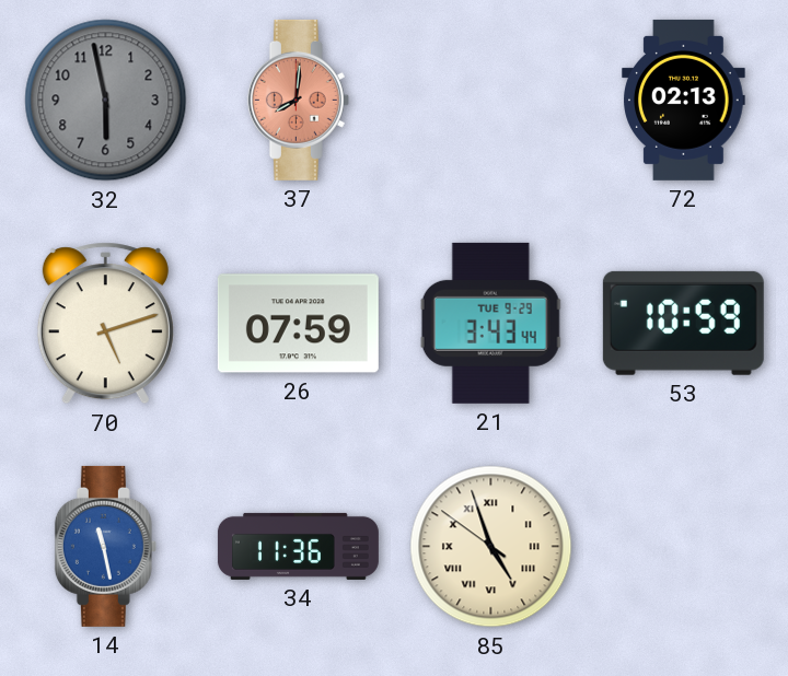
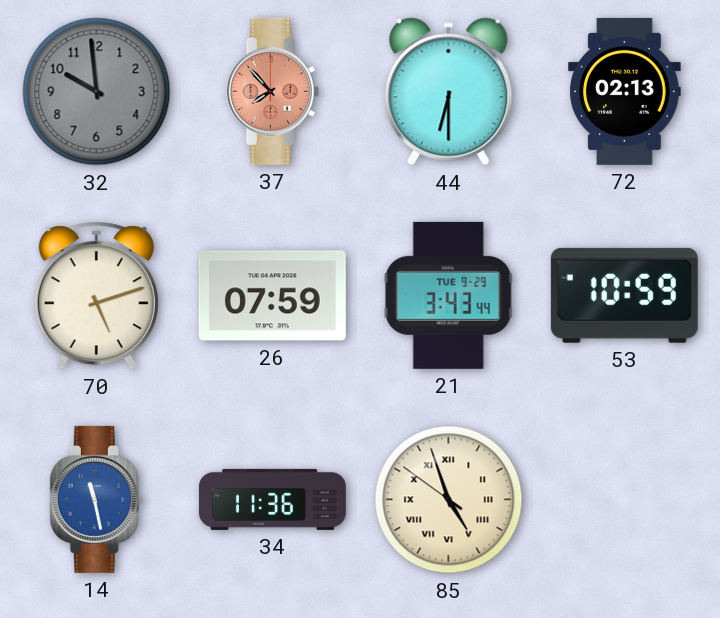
32: 5:58 -> 9:59
37: 8:01 -> 7:53
44: none -> 6:30
